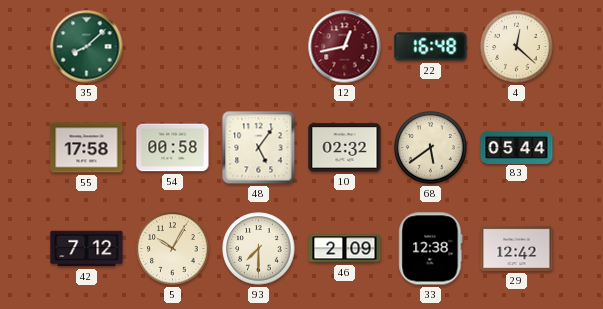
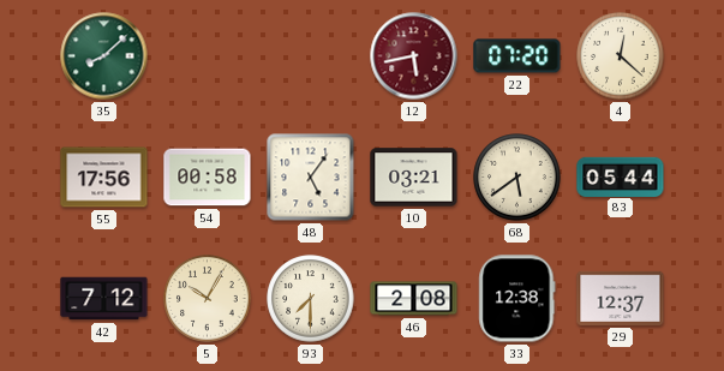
12: 12:43 -> 5:43
22: 16:48 -> 07:20
55: 17:58 -> 17:56
10: 02:32 -> 03:21
46: 2:09 -> 2:08
29: 12:42 -> 12:37
